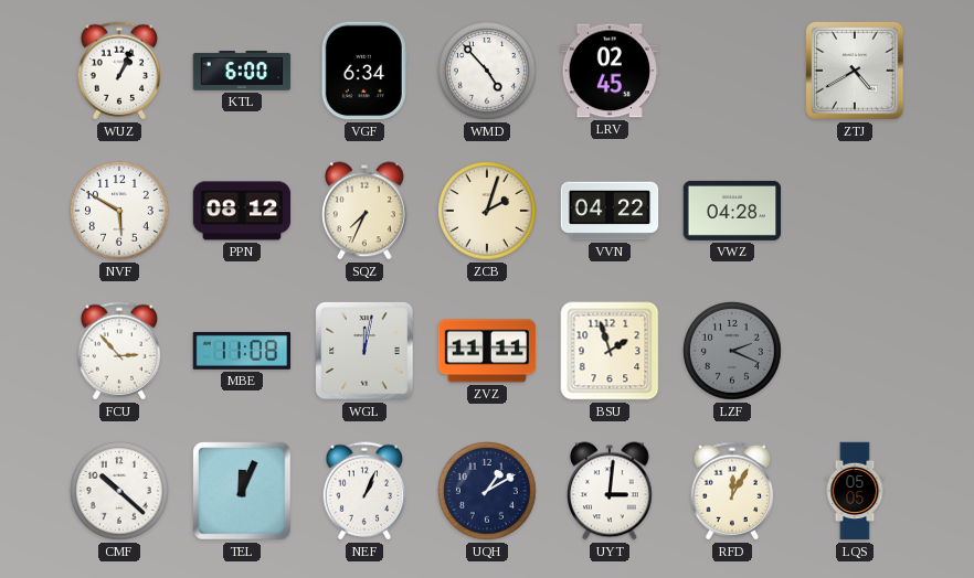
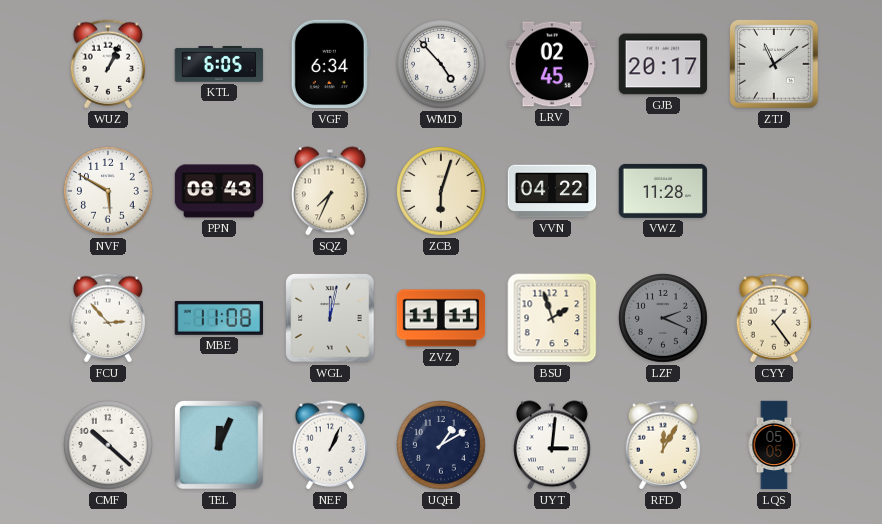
KTL: 6:00 -> 6:05
GJB: none -> 20:17
ZTJ: 4:40 -> 11:09
PPN: 08:12 -> 08:43
ZCB: 2:03 -> 6:03
VWZ: 04:28 -> 11:28
CYY: none -> 1:24
